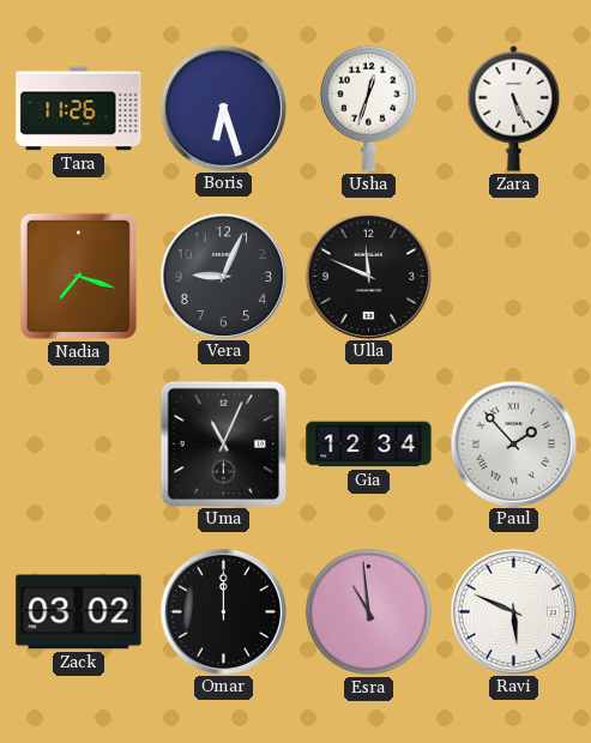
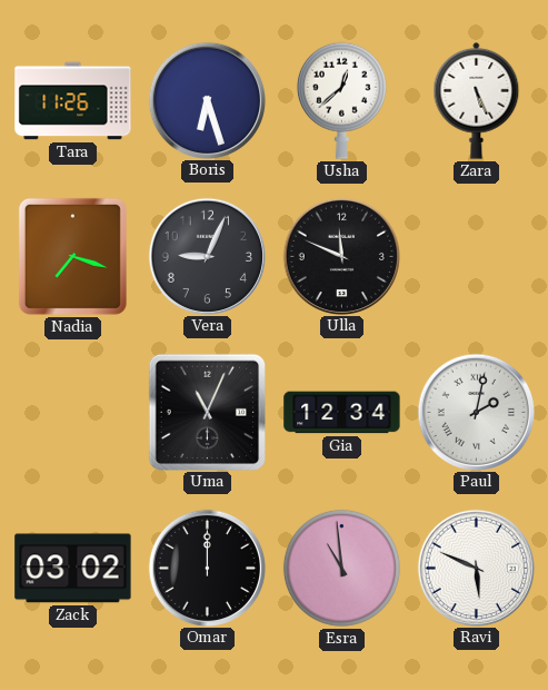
Usha: 12:33 -> 12:38
Paul: 1:53 -> 2:02
